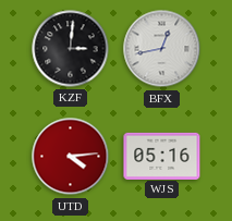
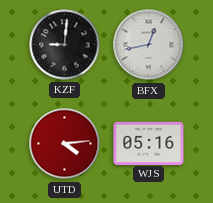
KZF: 3:01 -> 9:01
